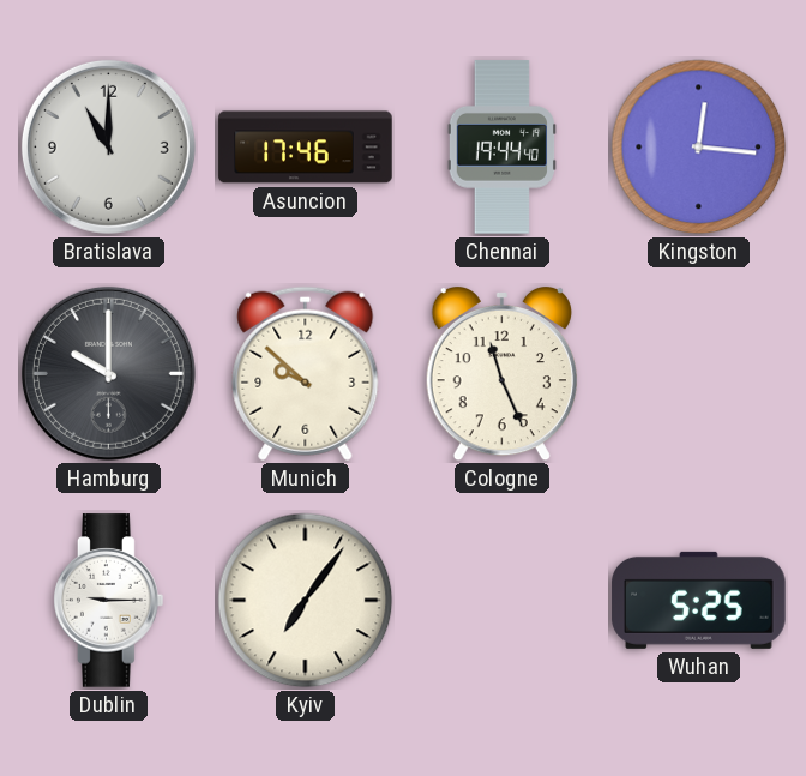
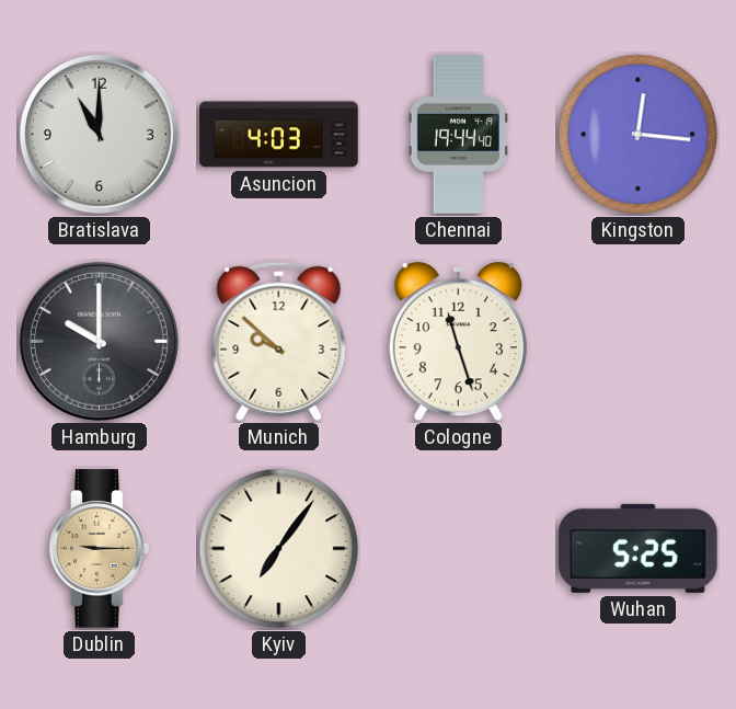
Asuncion: 17:46 -> 4:03
Cologne: 11:26 -> 11:27
Dublin dial: white -> champagne
